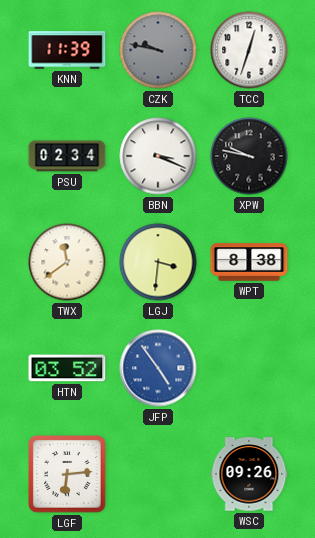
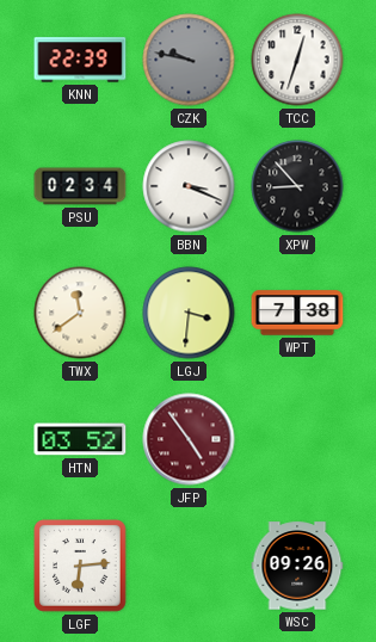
KNN: 11:39 -> 22:39
XPW: 9:47 -> 8:53
WPT: 8:38 -> 7:38
JFP dial: blue -> burgundy
